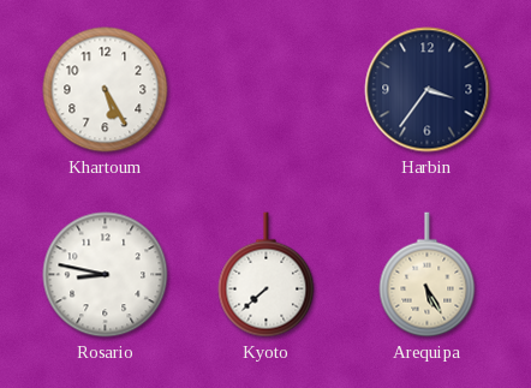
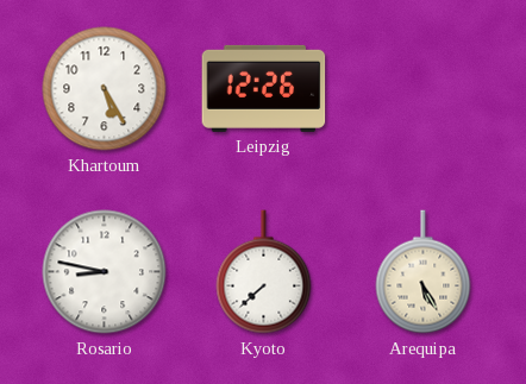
Leipzig: none -> 12:26
Harbin: 3:36 -> none
